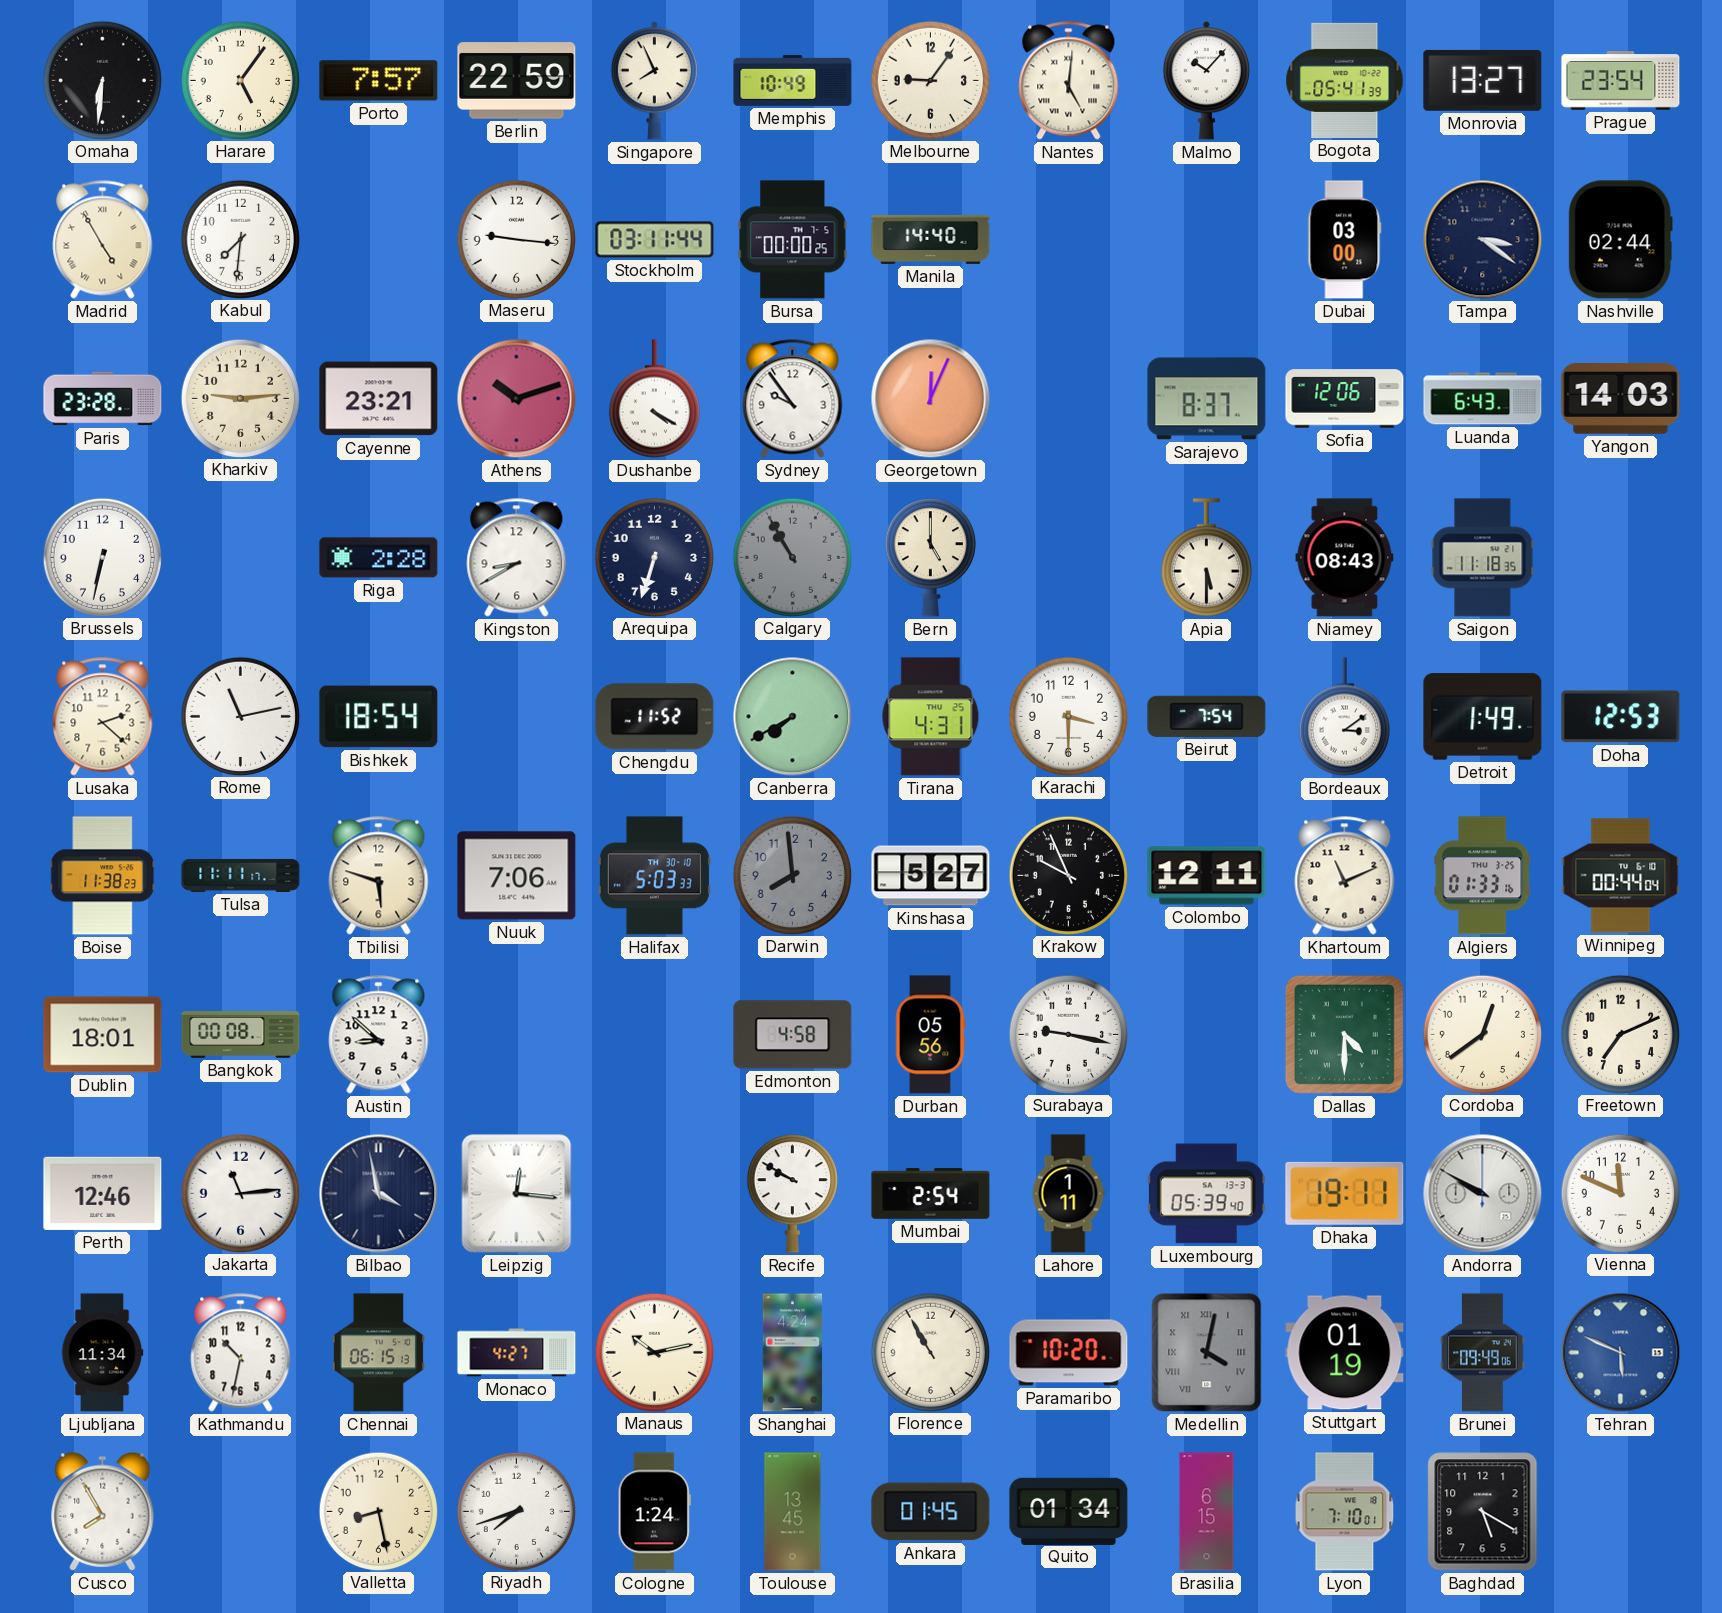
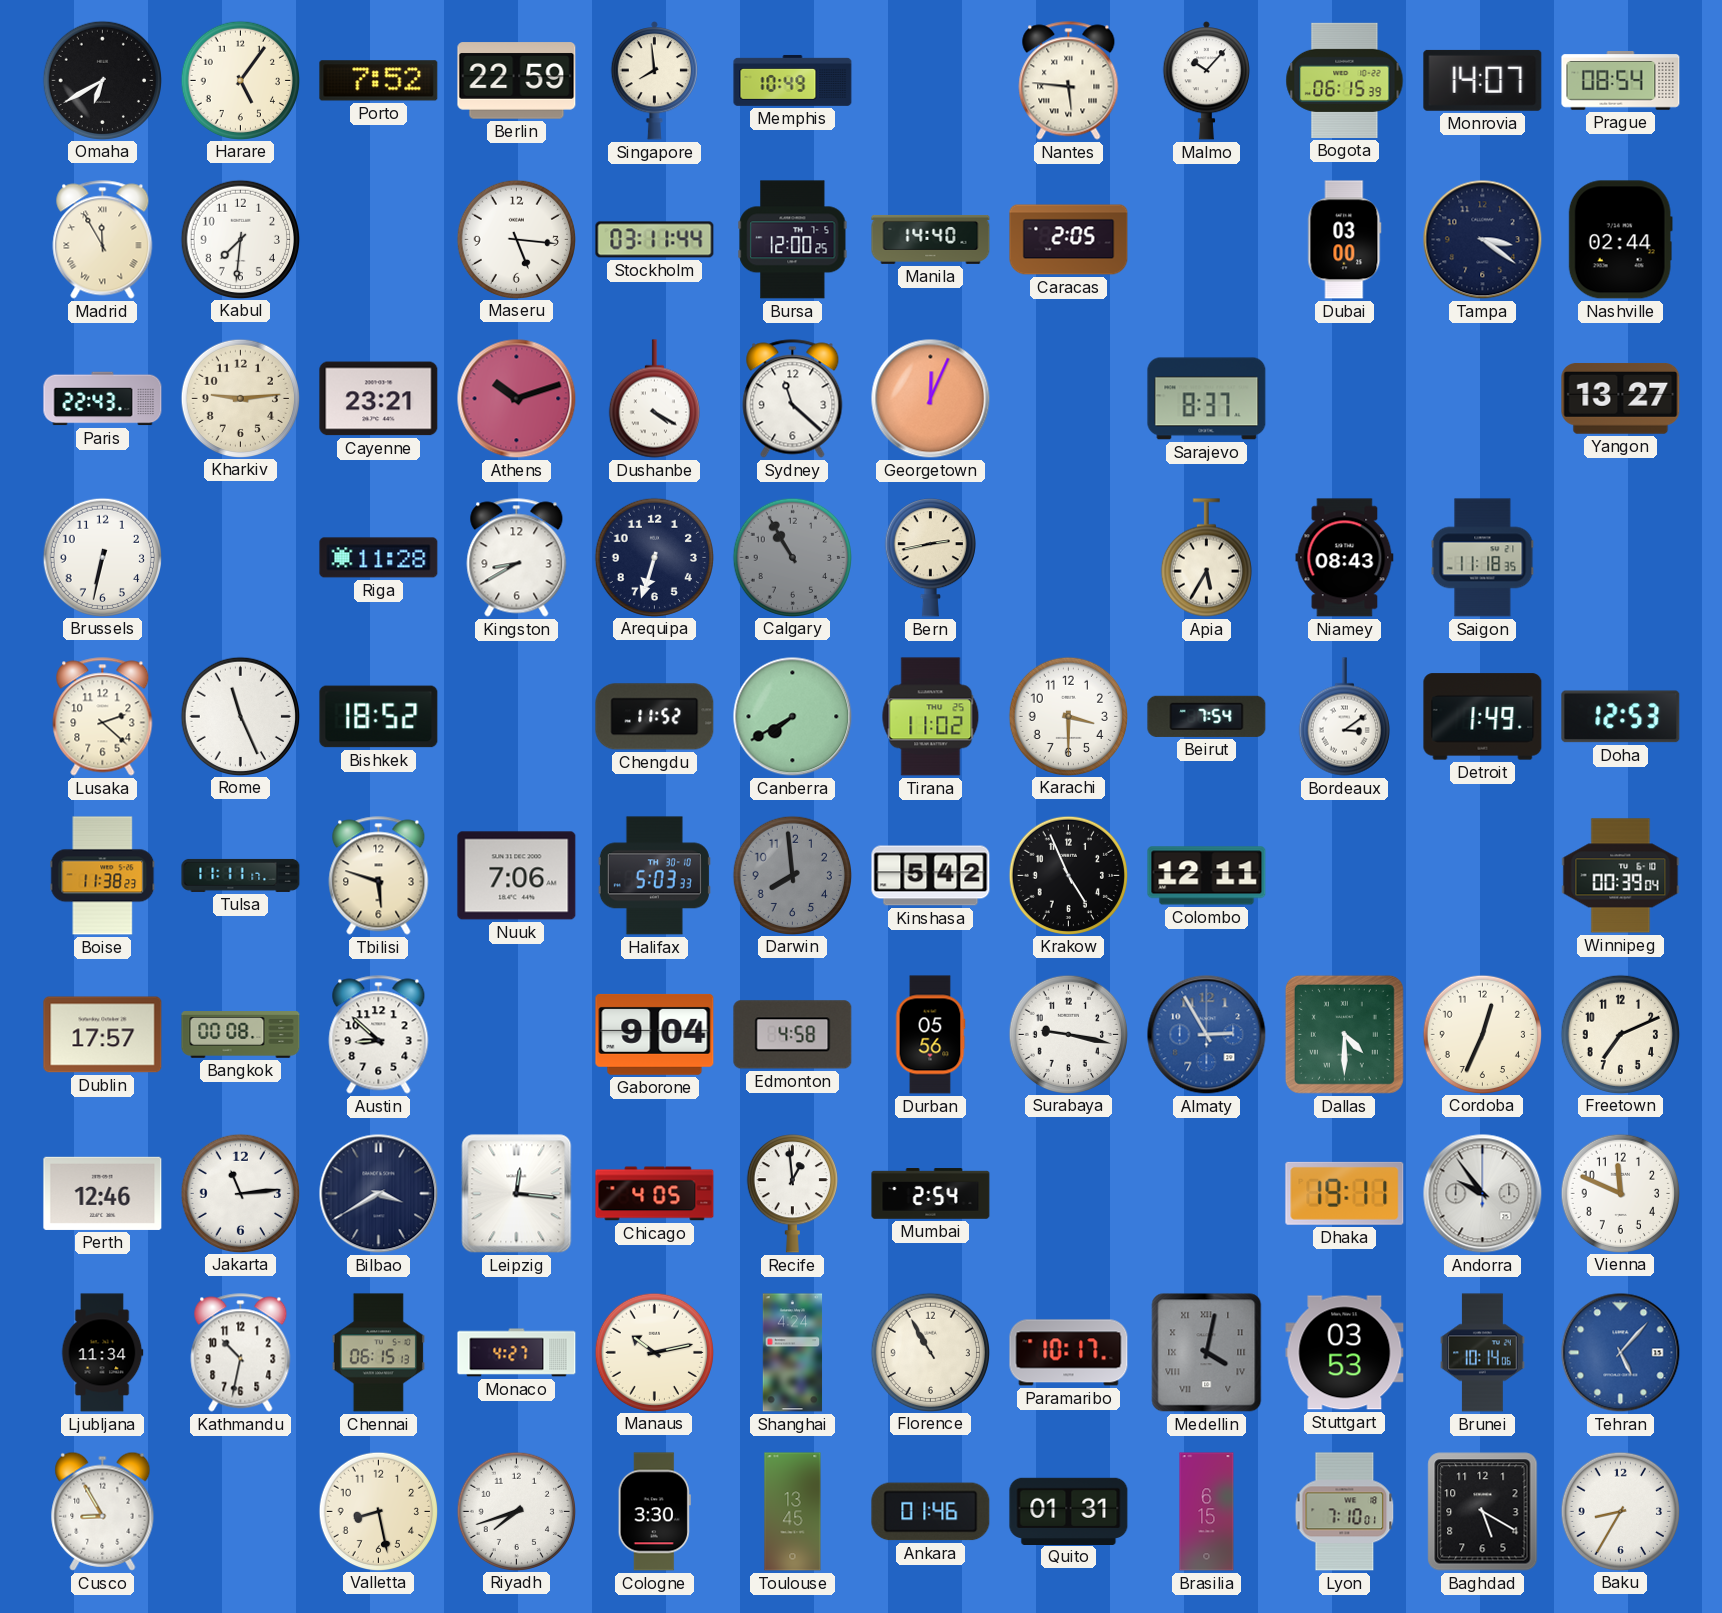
Omaha: 6:31 -> 6:40
Porto: 7:57 -> 7:52
Singapore: 7:56 -> 7:59
Melbourne: 9:06 -> none
Nantes: 5:01 -> 5:46
Bogota: 05:41 -> 06:15
Monrovia: 13:27 -> 14:07
Prague: 23:54 -> 08:54
Madrid: 4:55 -> 11:55
Maseru: 9:16 -> 5:16
Bursa: 00:00 -> 12:00
Caracas: none -> 2:05
Paris: 23:28 -> 22:43
Sydney: 9:54 -> 11:22
Sofia: 12:06 -> none
Luanda: 6:43 -> none
Yangon: 14:03 -> 13:27
Riga: 2:28 -> 11:28
Bern: 5:00 -> 2:43
Apia: 5:30 -> 5:35
Rome: 11:13 -> 11:26
Bishkek: 18:54 -> 18:52
Tirana: 4:31 -> 11:02
Kinshasa: 5:27 -> 5:42
Krakow: 9:56 -> 4:56
Khartoum: 11:11 -> none
Algiers: 01:33 -> none
Winnipeg: 00:44 -> 00:39
Dublin: 18:01 -> 17:57
Gaborone: none -> 9:04
Almaty: none -> 2:55
Cordoba: 12:39 -> 12:34
Bilbao: 3:58 -> 3:40
Chicago: none -> 4:05
Recife: 9:50 -> 12:59
Lahore: 1:11 -> none
Luxembourg: 05:39 -> none
Andorra: 9:50 -> 9:54
Paramaribo: 10:20 -> 10:17
Stuttgart: 01:19 -> 03:53
Brunei: 09:49 -> 10:14
Tehran: 5:49 -> 5:07
Cusco: 7:55 -> 8:55
Cologne: 1:24 -> 3:30
Ankara: 01:45 -> 01:46
Quito: 01:34 -> 01:31
Baku: none -> 8:35
